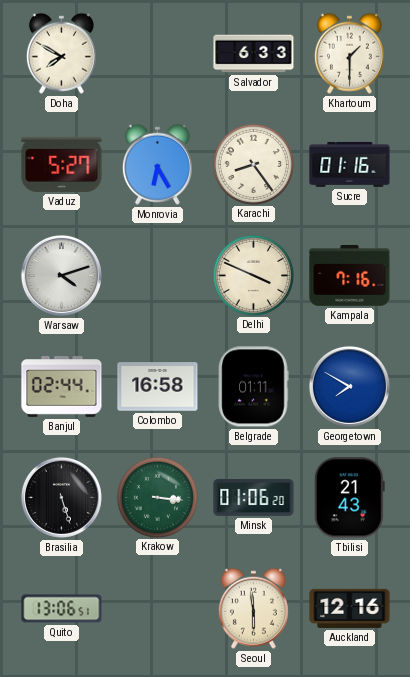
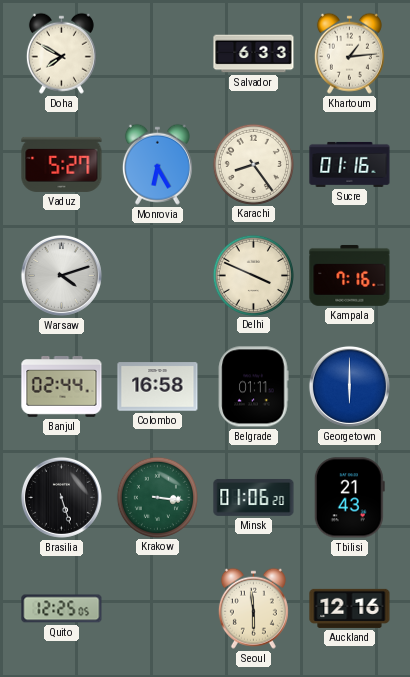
Khartoum: 1:30 -> 1:14
Georgetown: 7:50 -> 6:00
Quito: 13:06 -> 12:25
